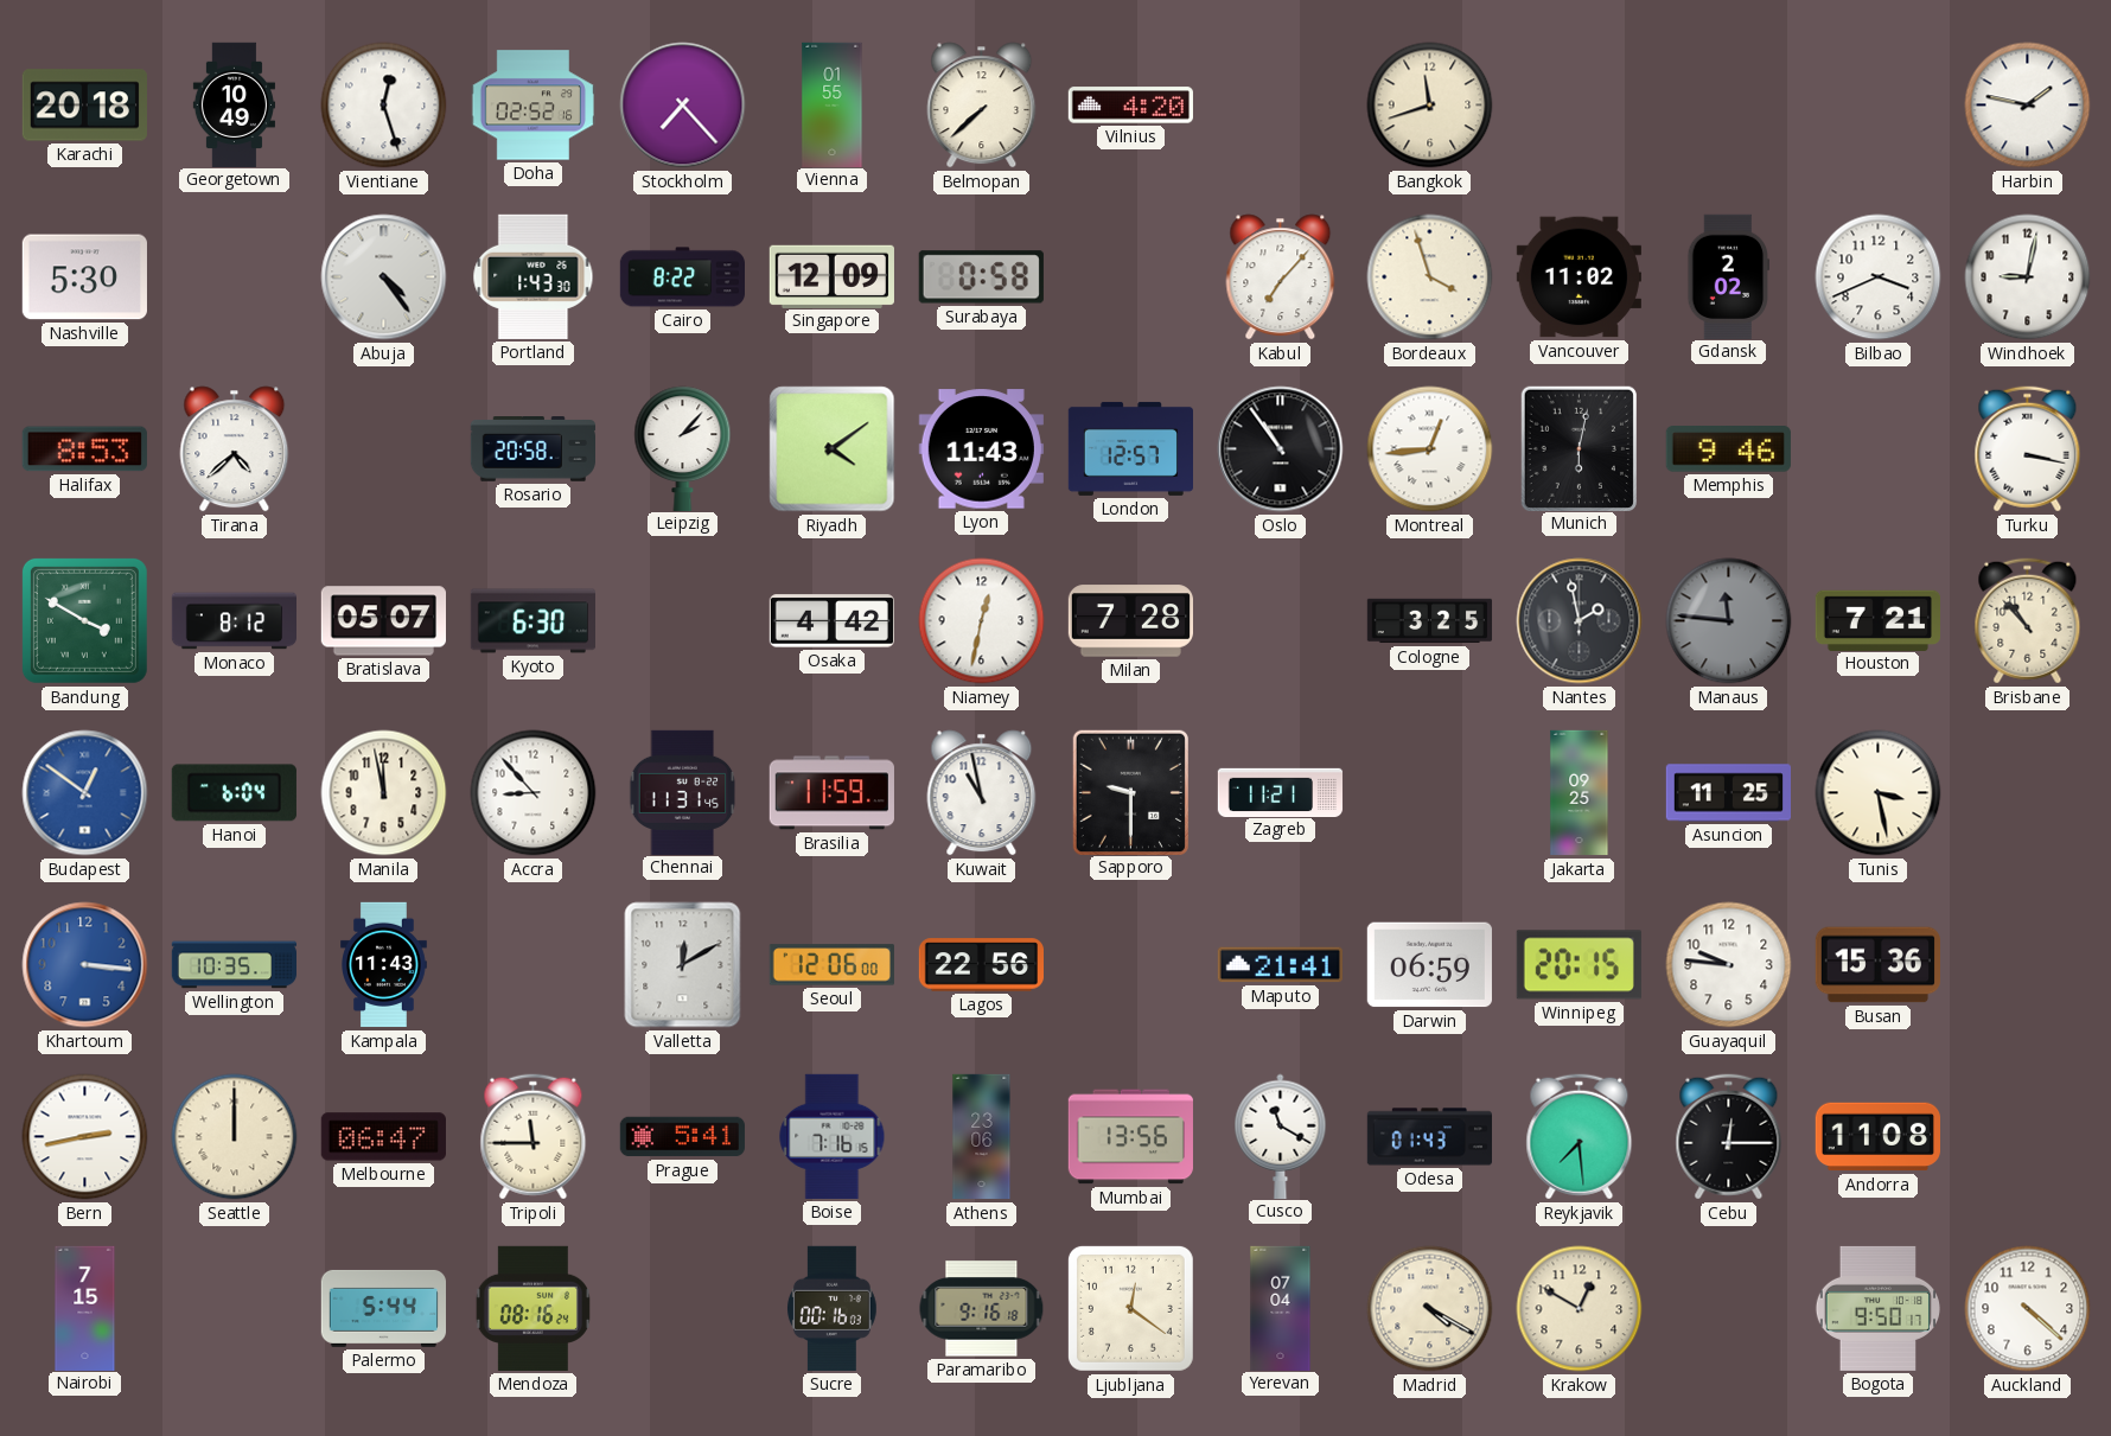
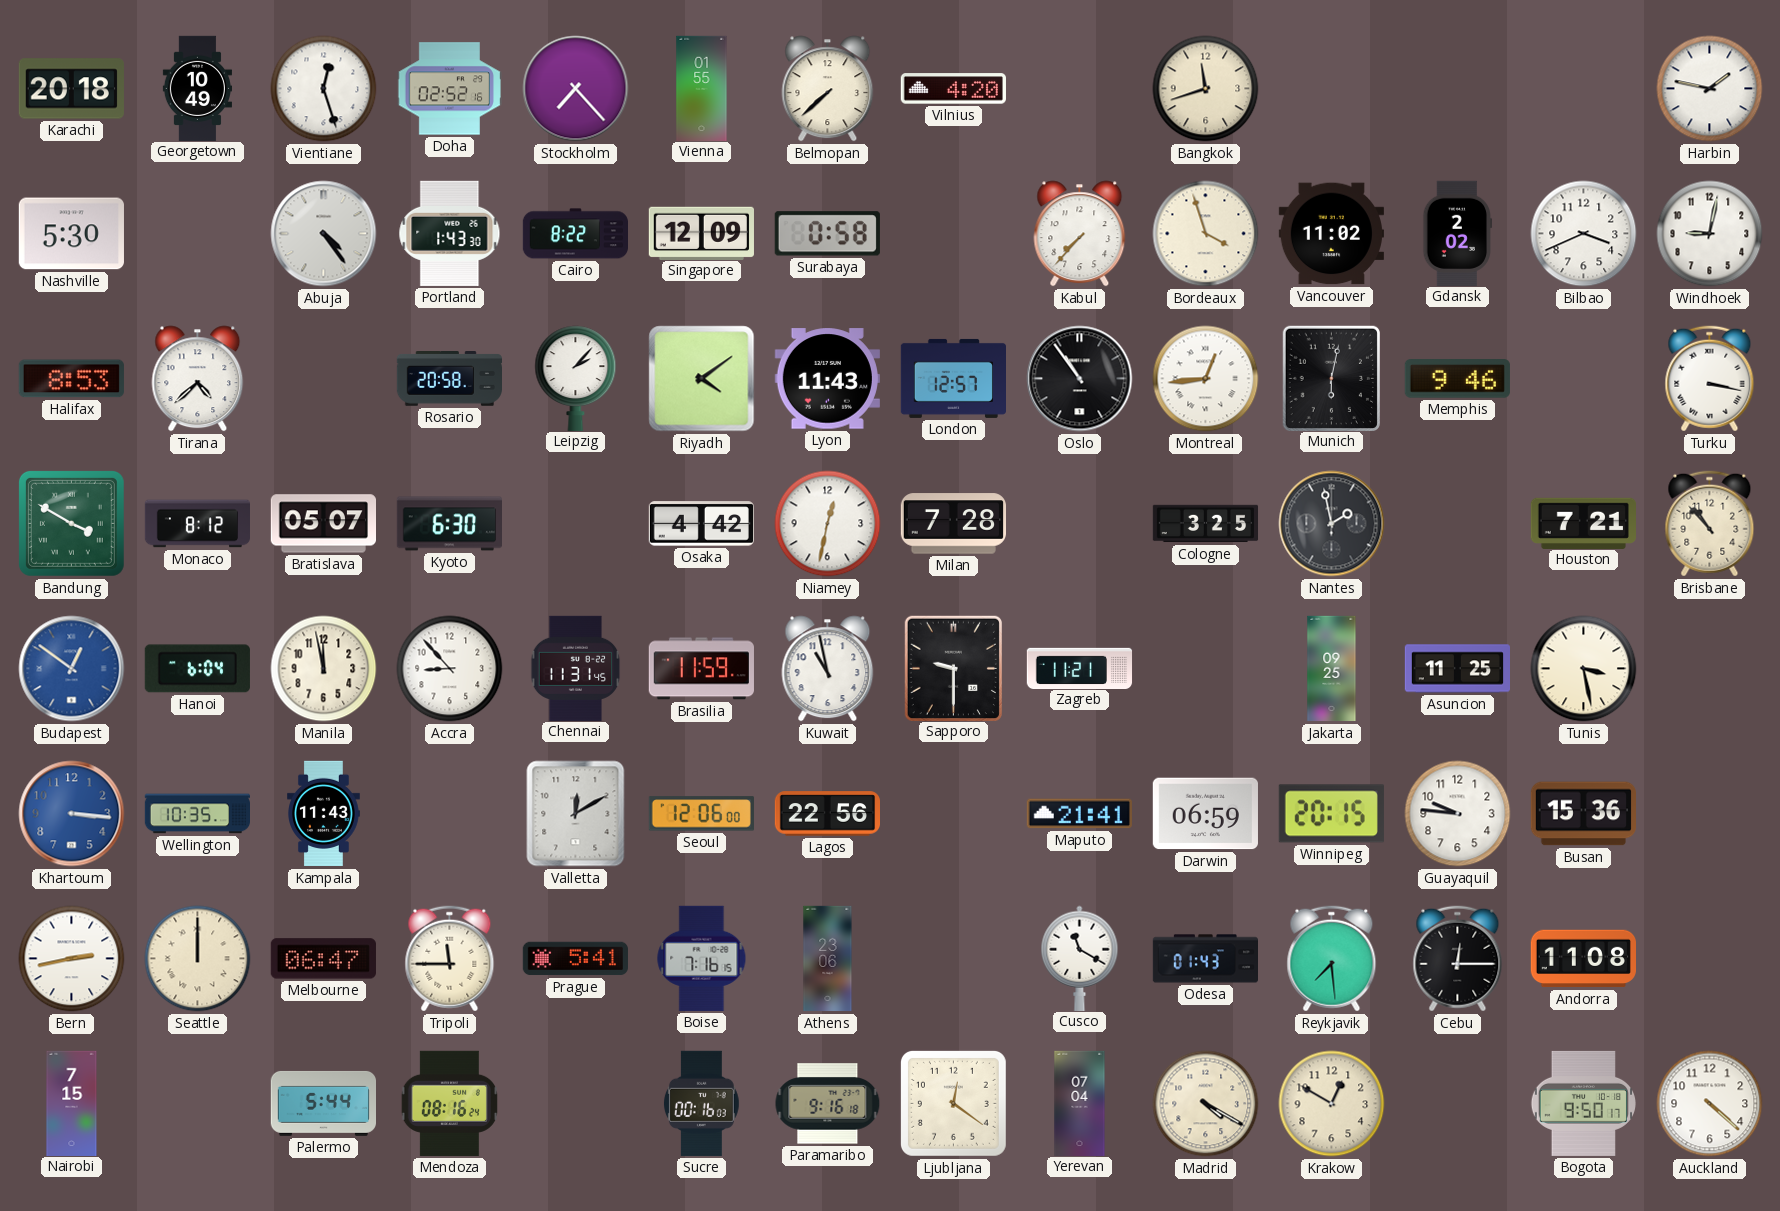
Kabul: 7:07 -> 7:37
Manaus: 11:46 -> none
Mumbai: 13:56 -> none
